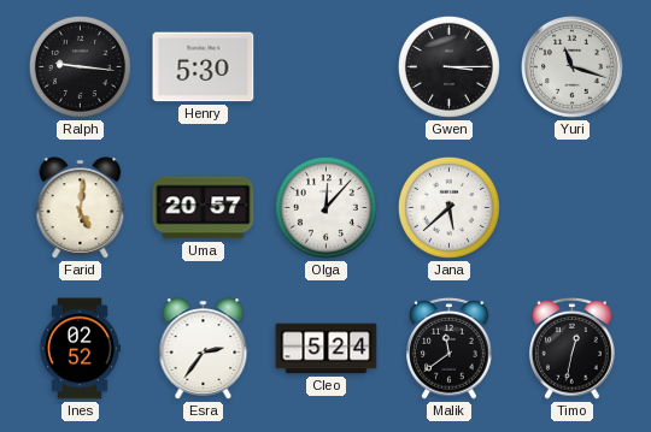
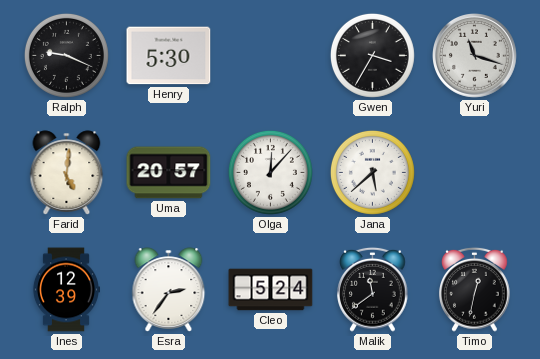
Ralph: 9:16 -> 9:19
Gwen: 3:15 -> 3:35
Ines: 02:52 -> 12:39
